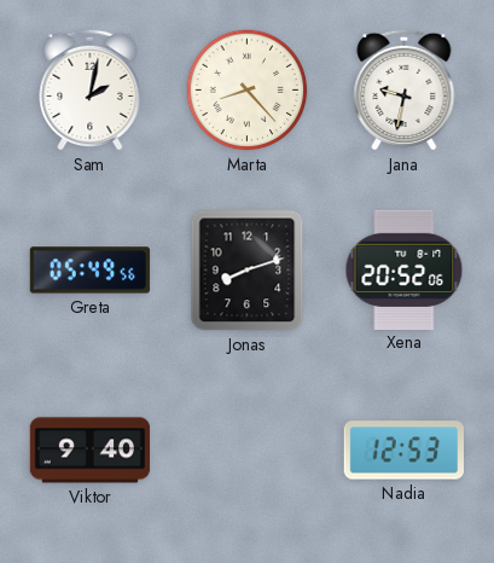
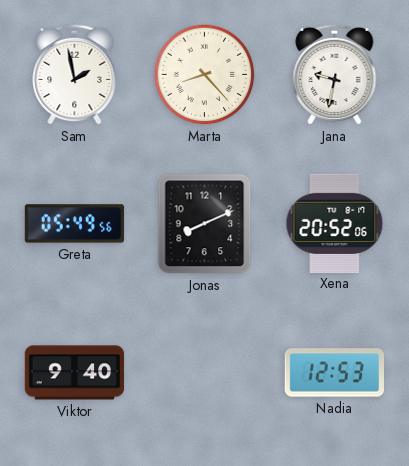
Sam: 2:02 -> 1:58
Jonas: 8:12 -> 8:11
